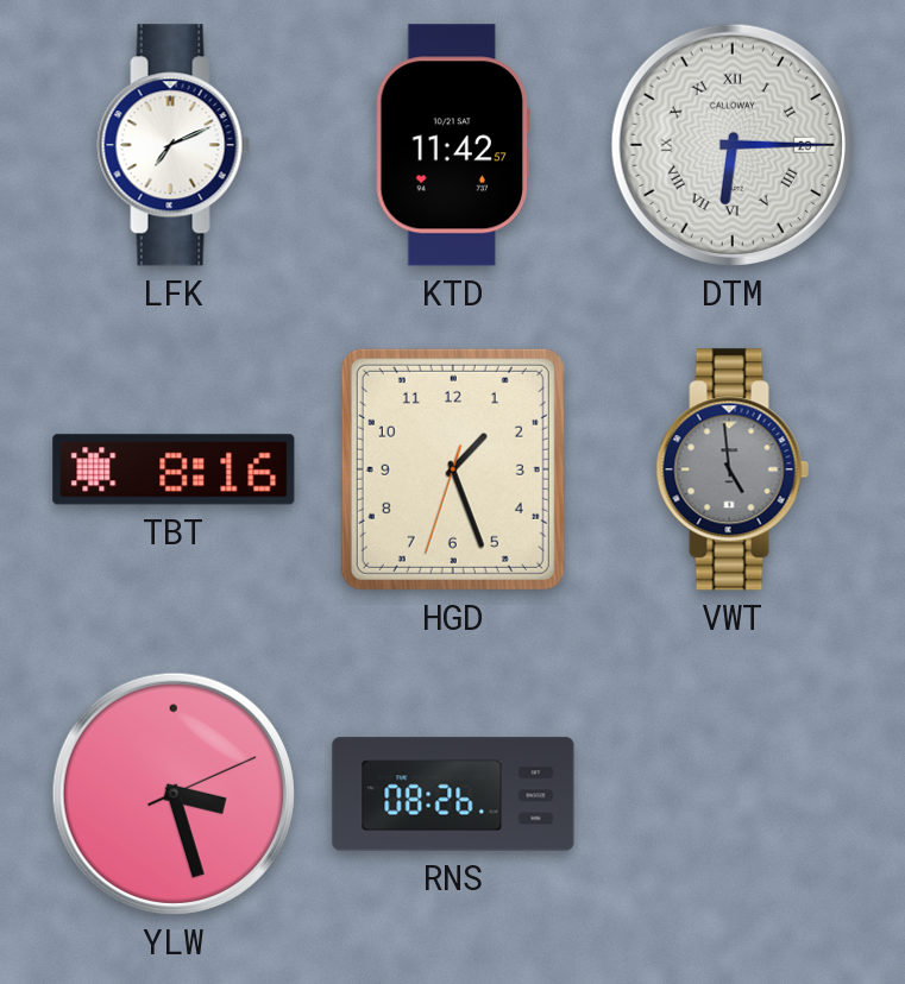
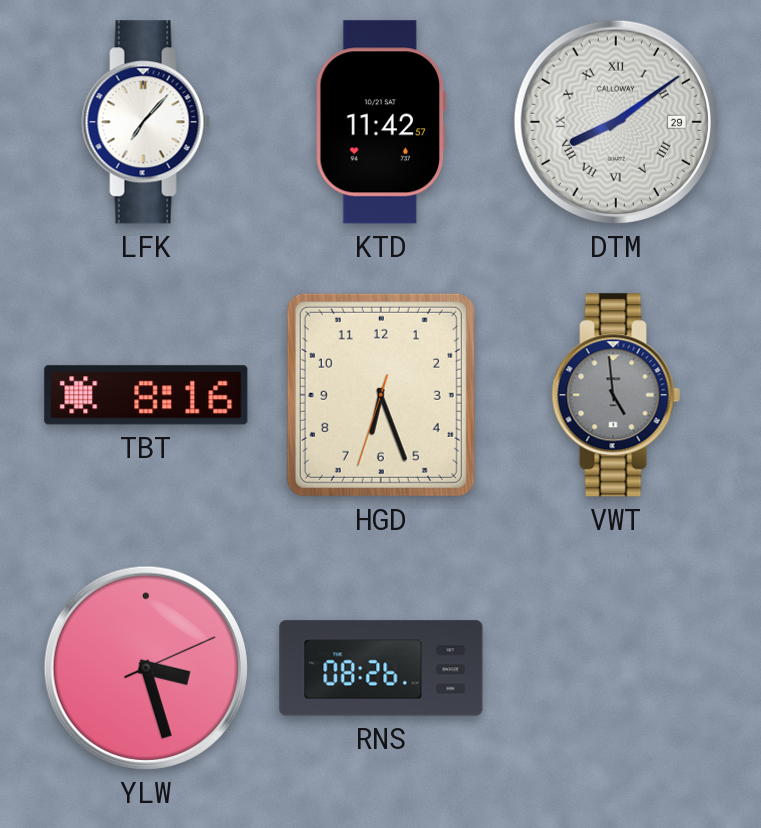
LFK: 7:11 -> 7:07
DTM: 6:15 -> 8:09
HGD: 1:26 -> 6:26
